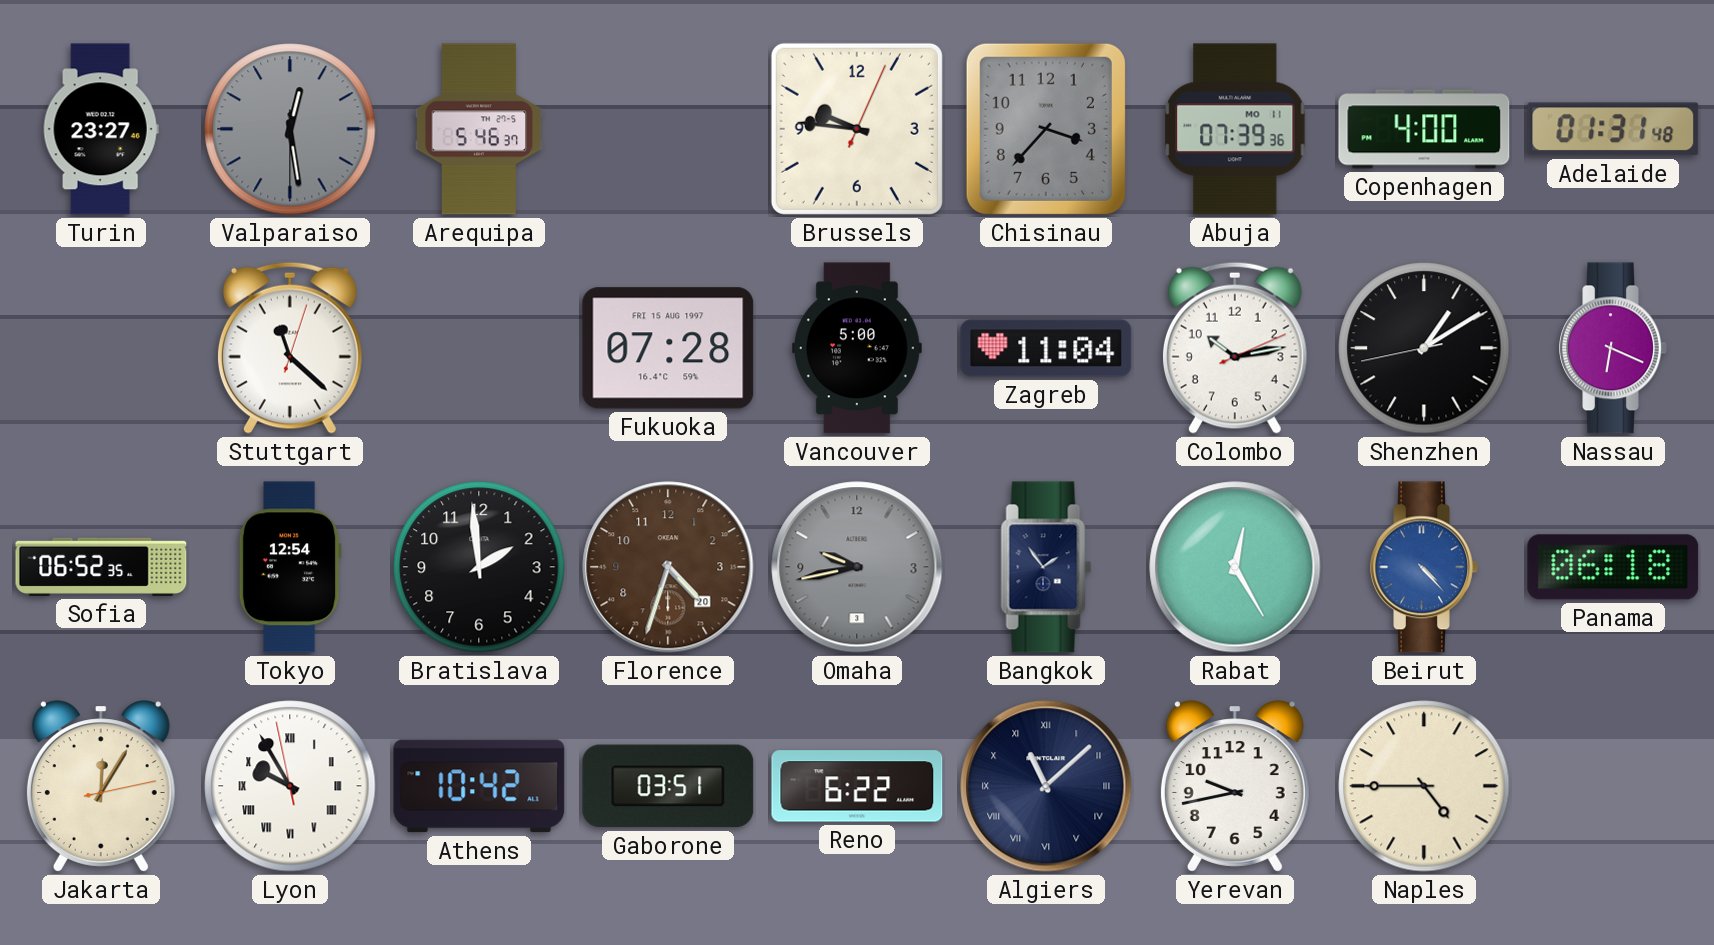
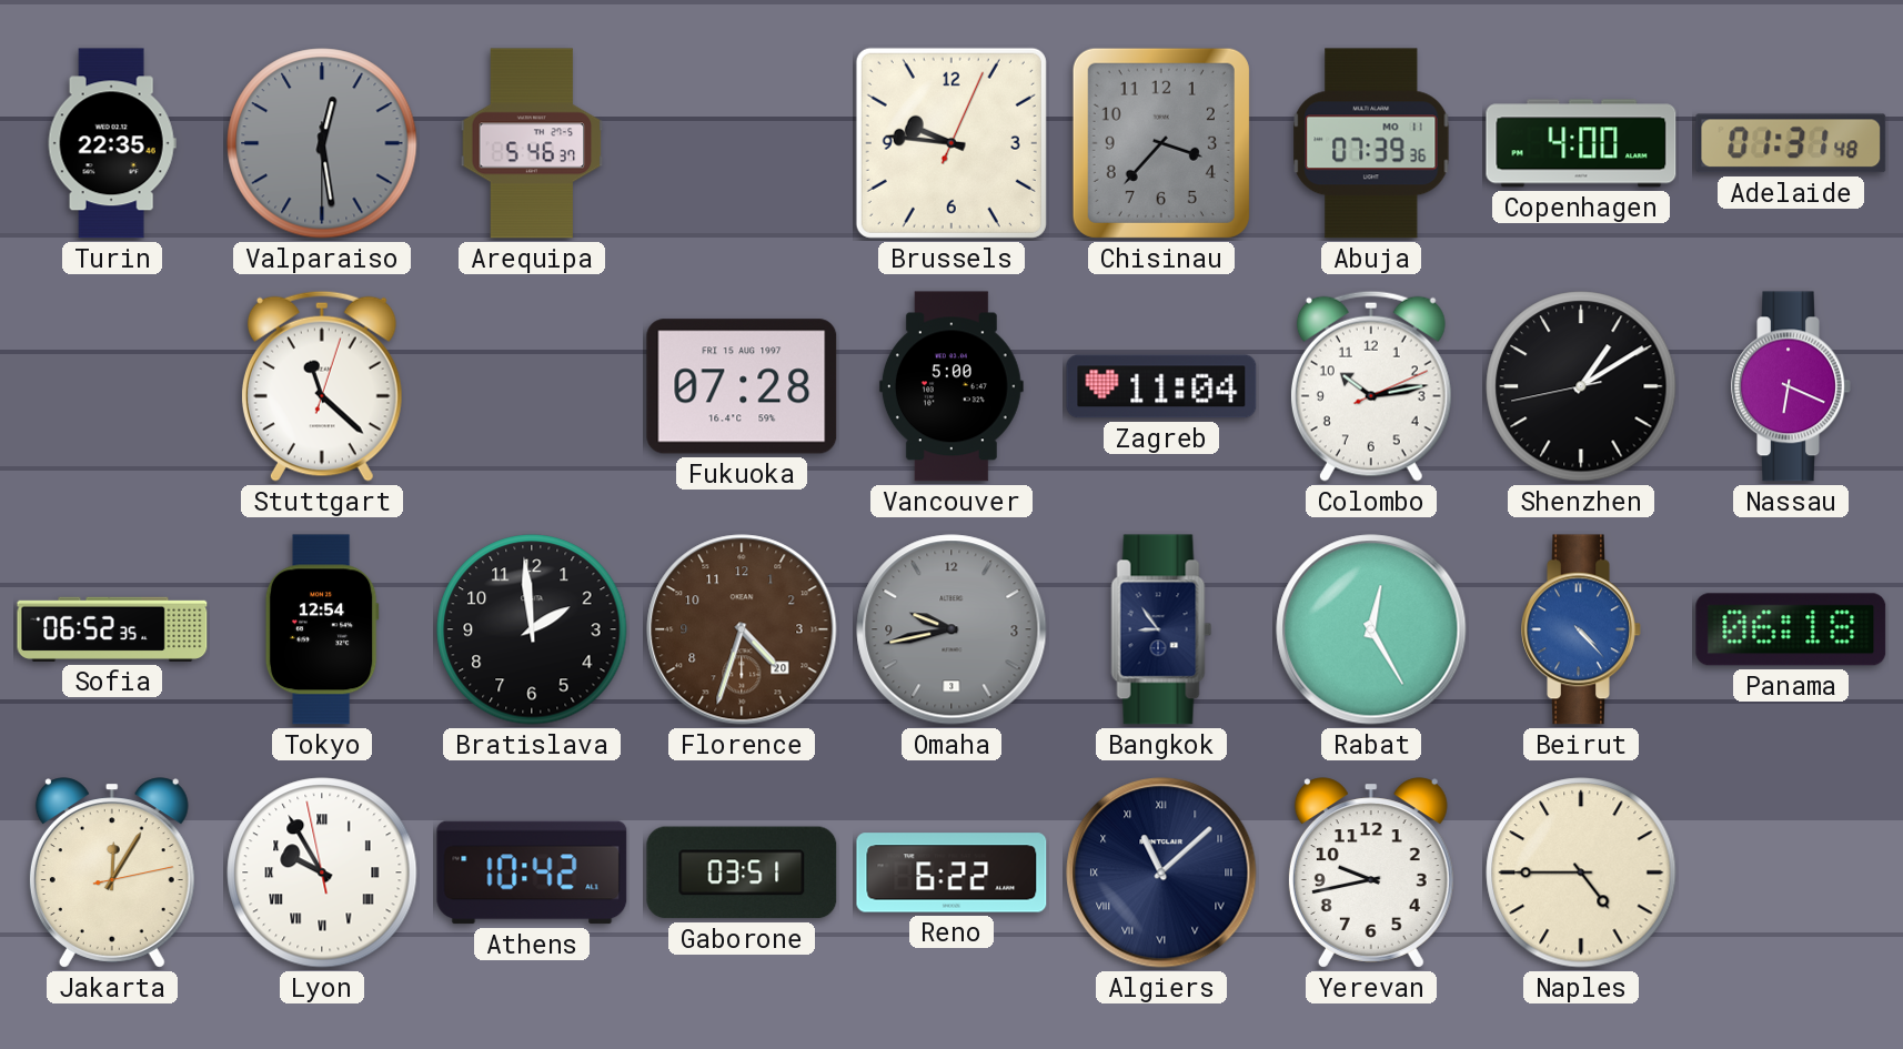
Turin: 23:27 -> 22:35
Bangkok: 1:54 -> 8:54
